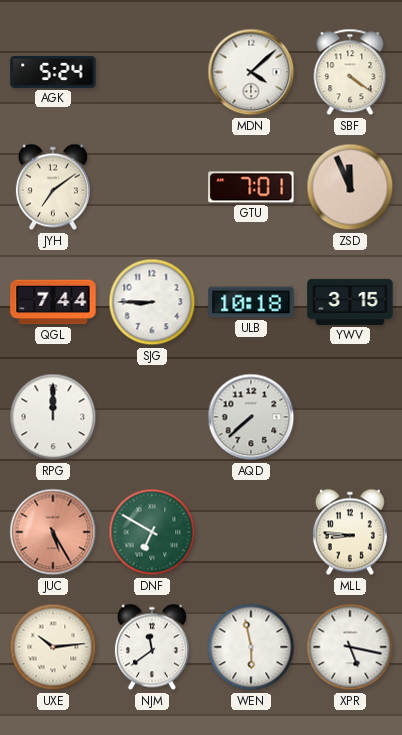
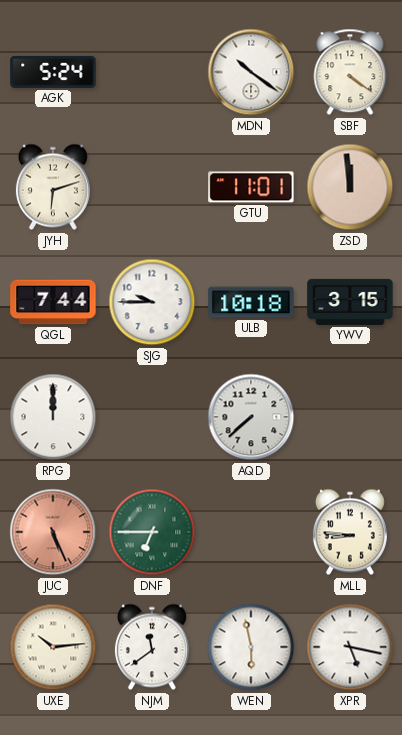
MDN: 4:08 -> 10:21
JYH: 7:09 -> 6:12
GTU: 7:01 -> 11:01
ZSD: 11:56 -> 11:59
SJG: 8:45 -> 9:45
JUC: 5:25 -> 5:26
DNF: 6:50 -> 6:45
